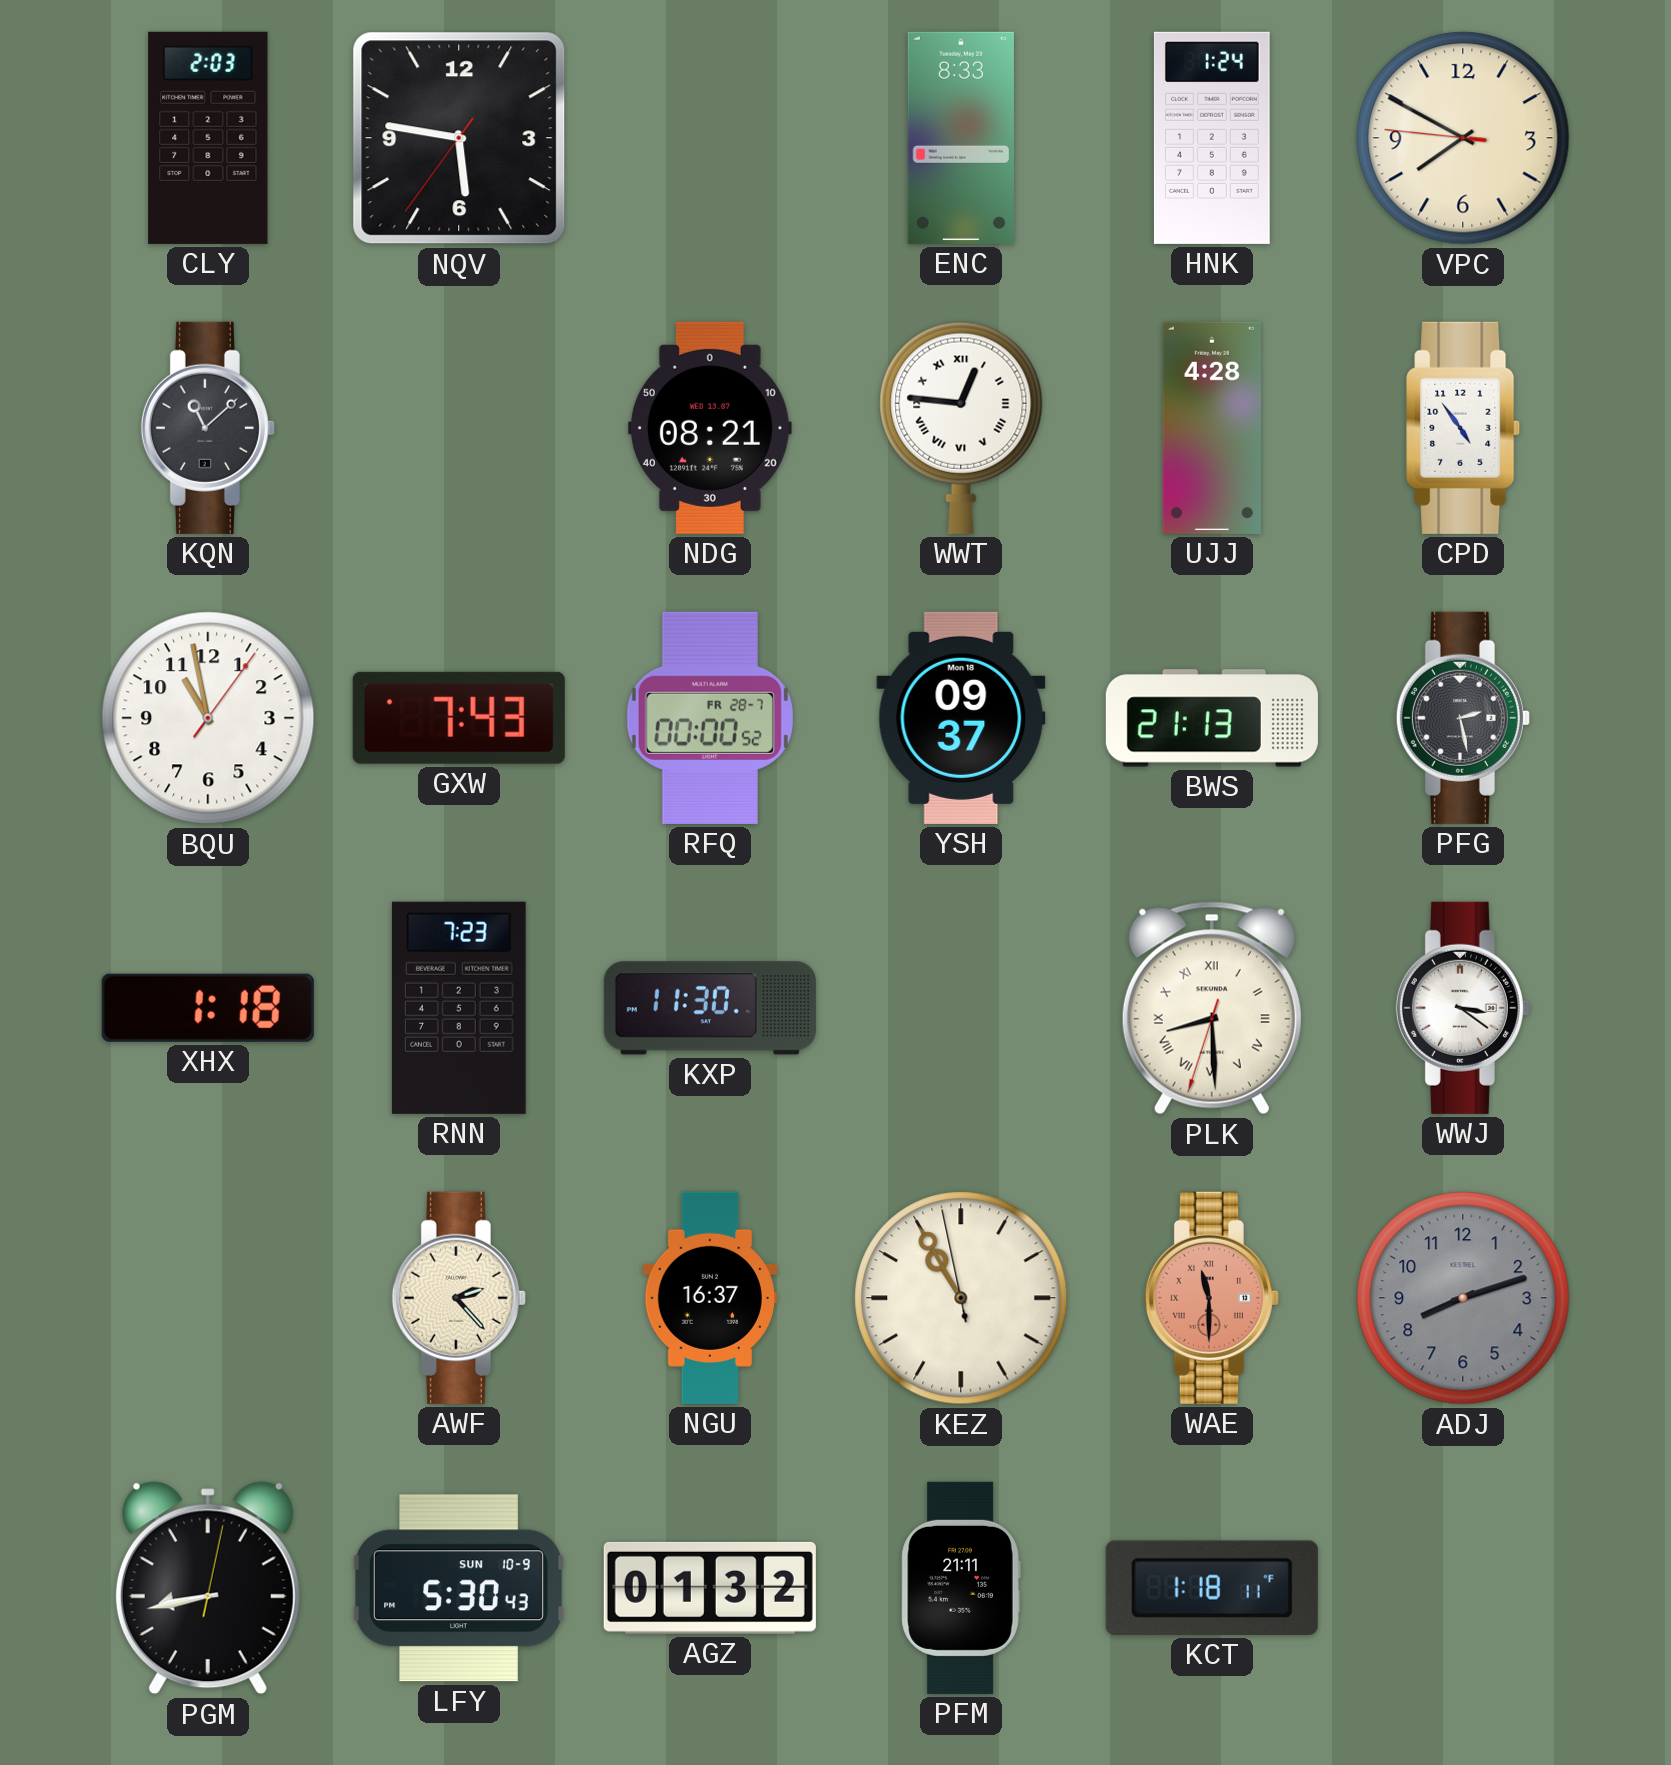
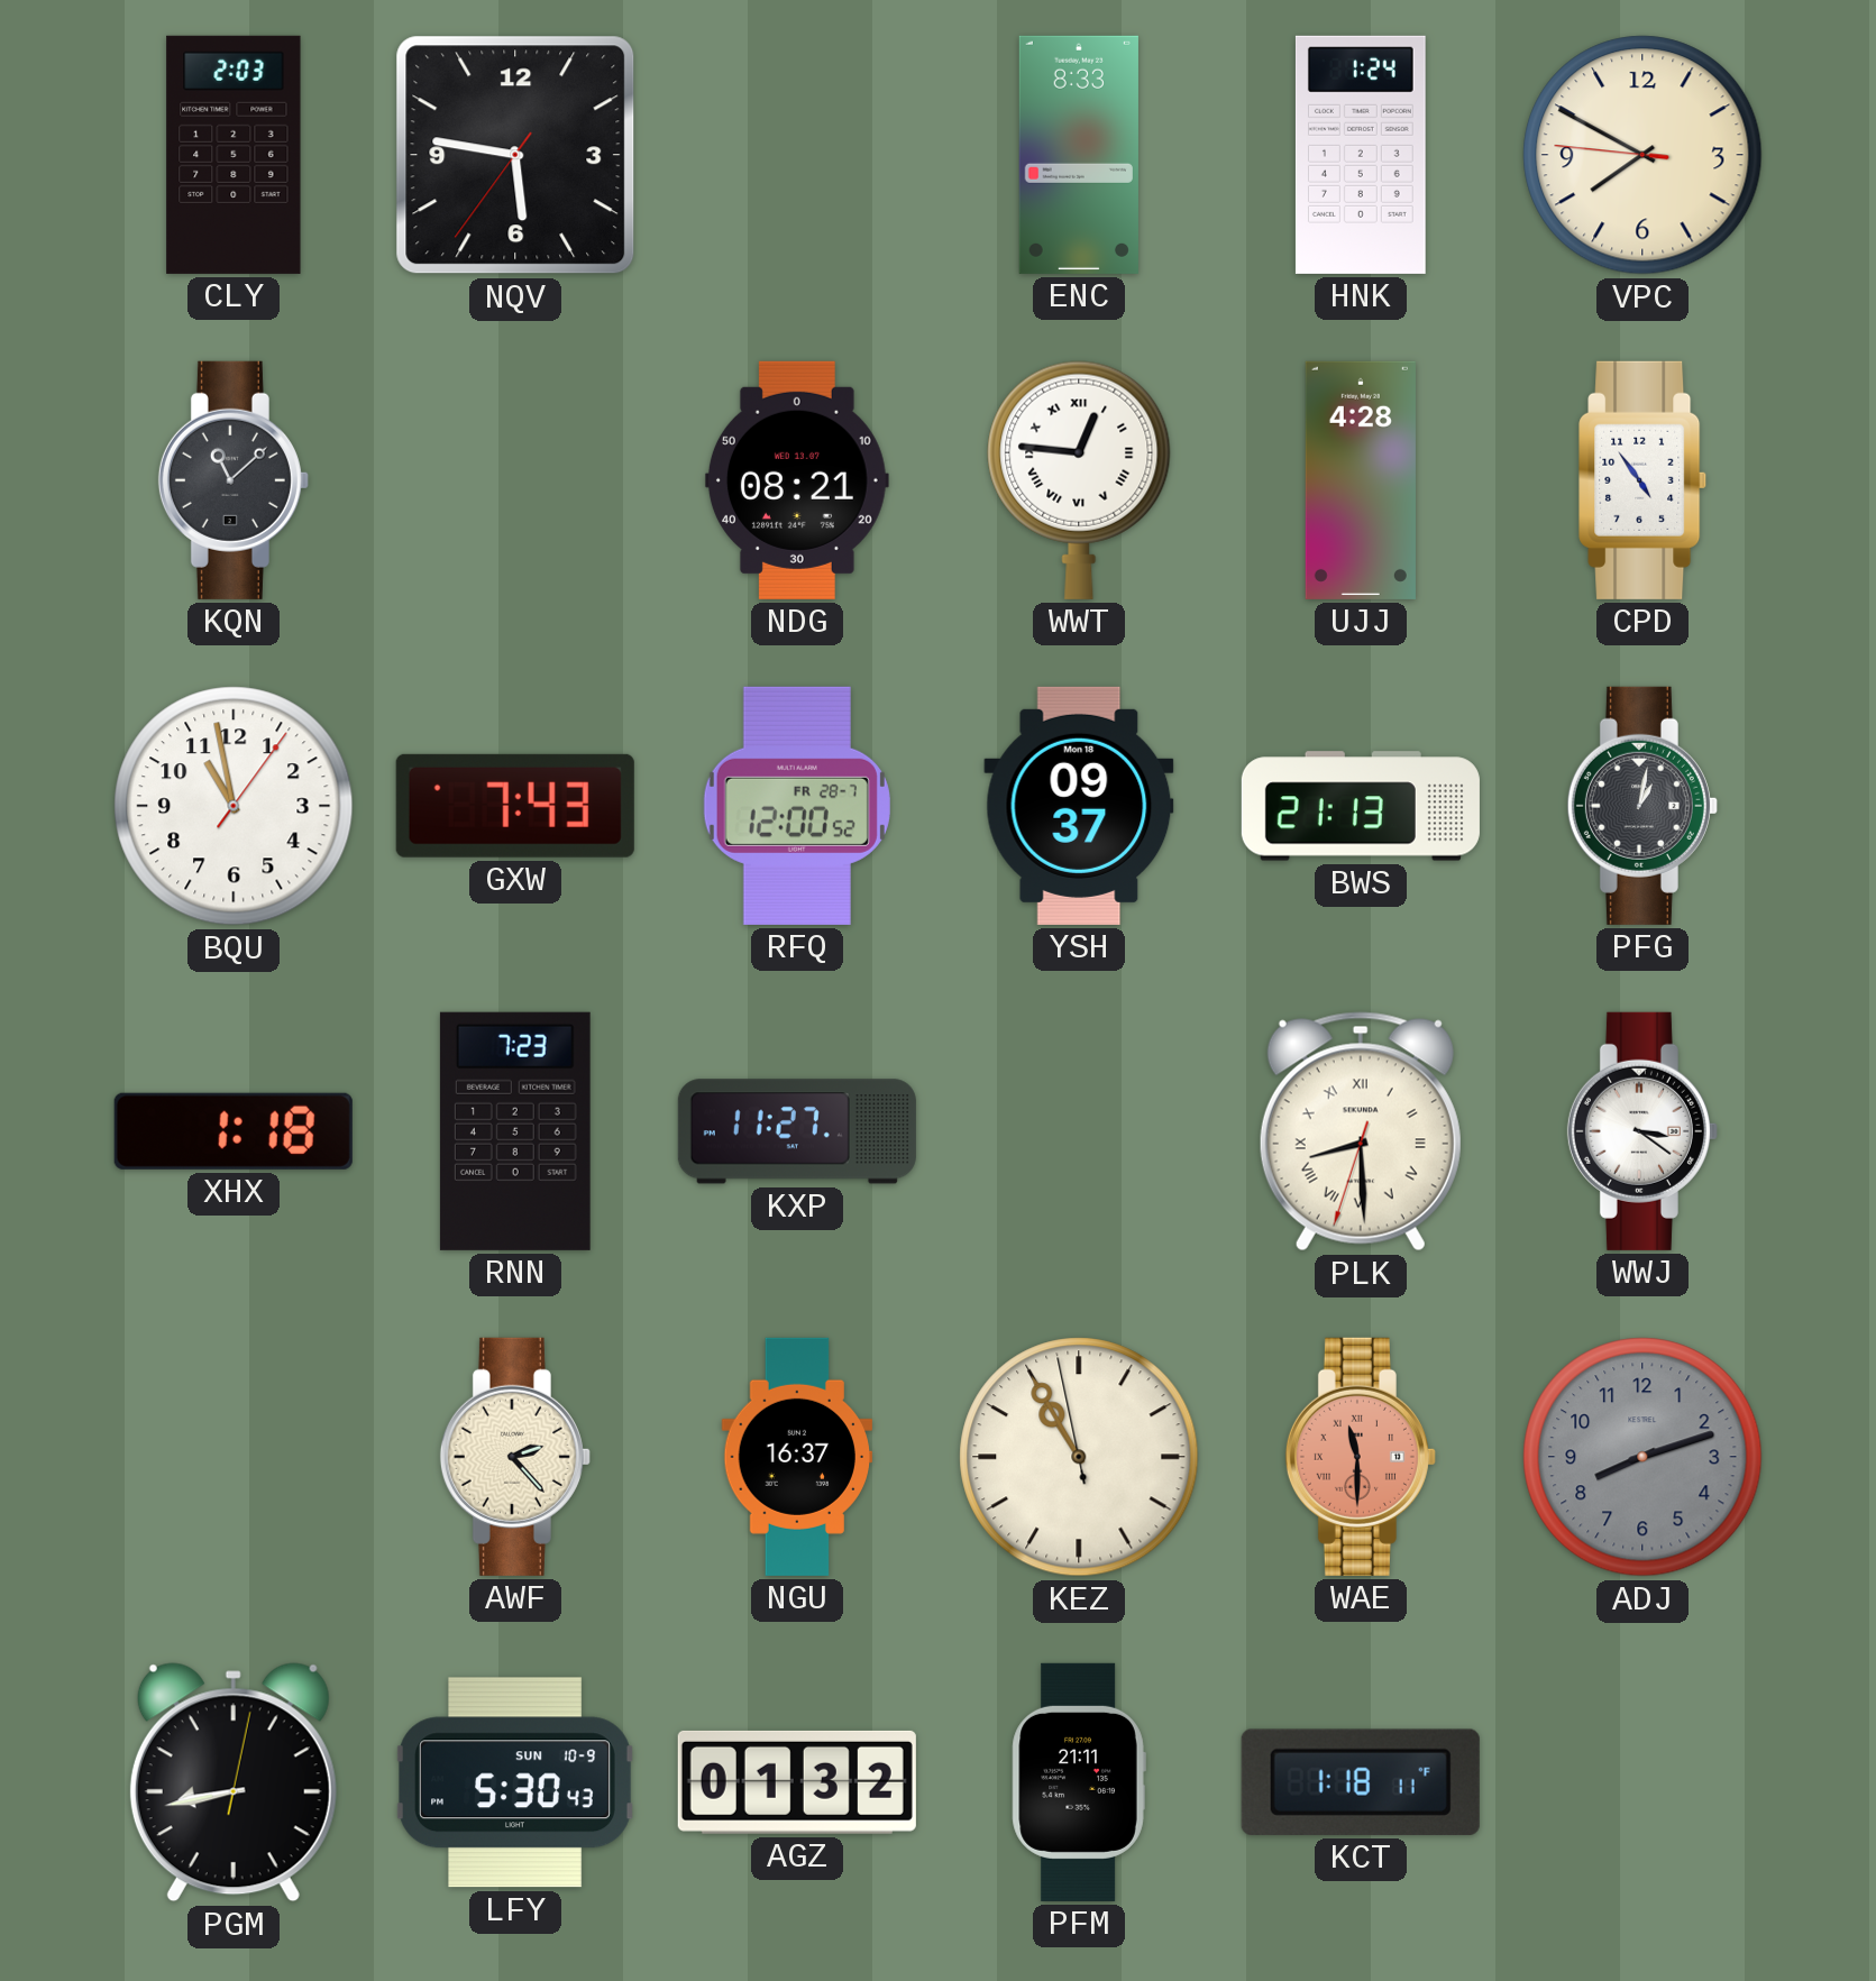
RFQ: 00:00 -> 12:00
PFG: 2:28 -> 1:02
KXP: 11:30 -> 11:27
